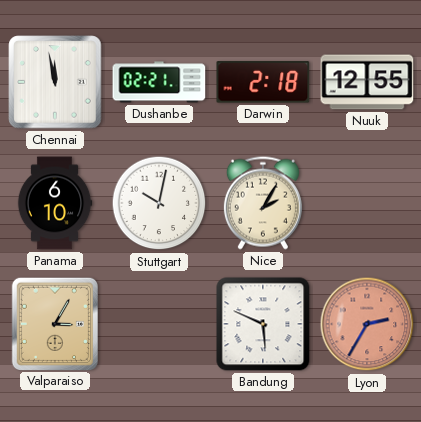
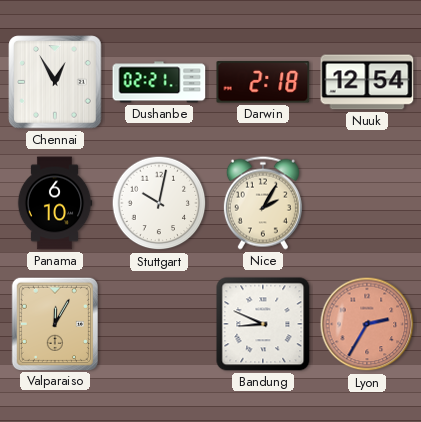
Chennai: 11:58 -> 12:55
Nuuk: 12:55 -> 12:54
Valparaiso: 3:05 -> 12:05
Bandung: 5:49 -> 8:49
